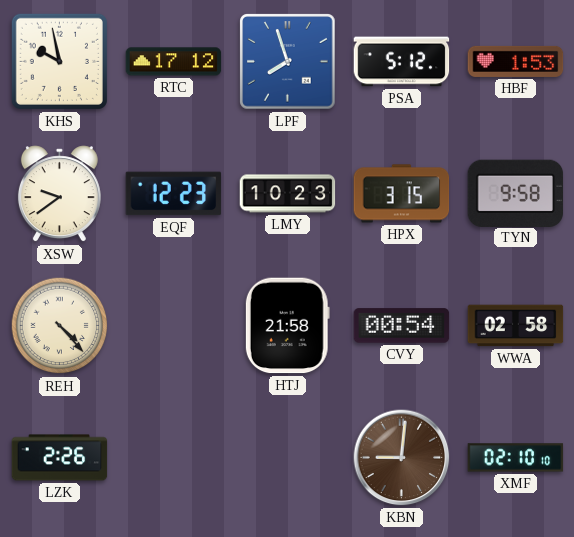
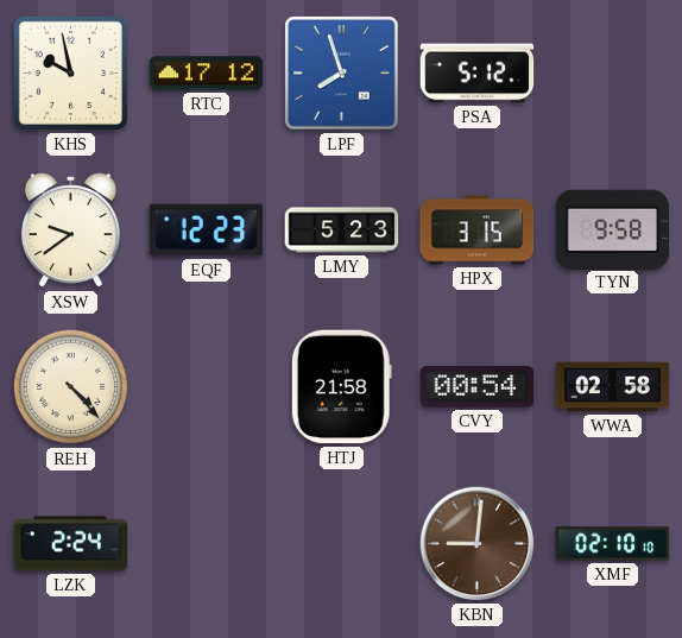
HBF: 1:53 -> none
LMY: 10:23 -> 5:23
LZK: 2:26 -> 2:24
